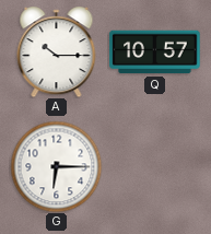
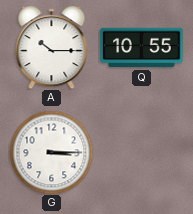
Q: 10:57 -> 10:55
G: 6:15 -> 3:15
